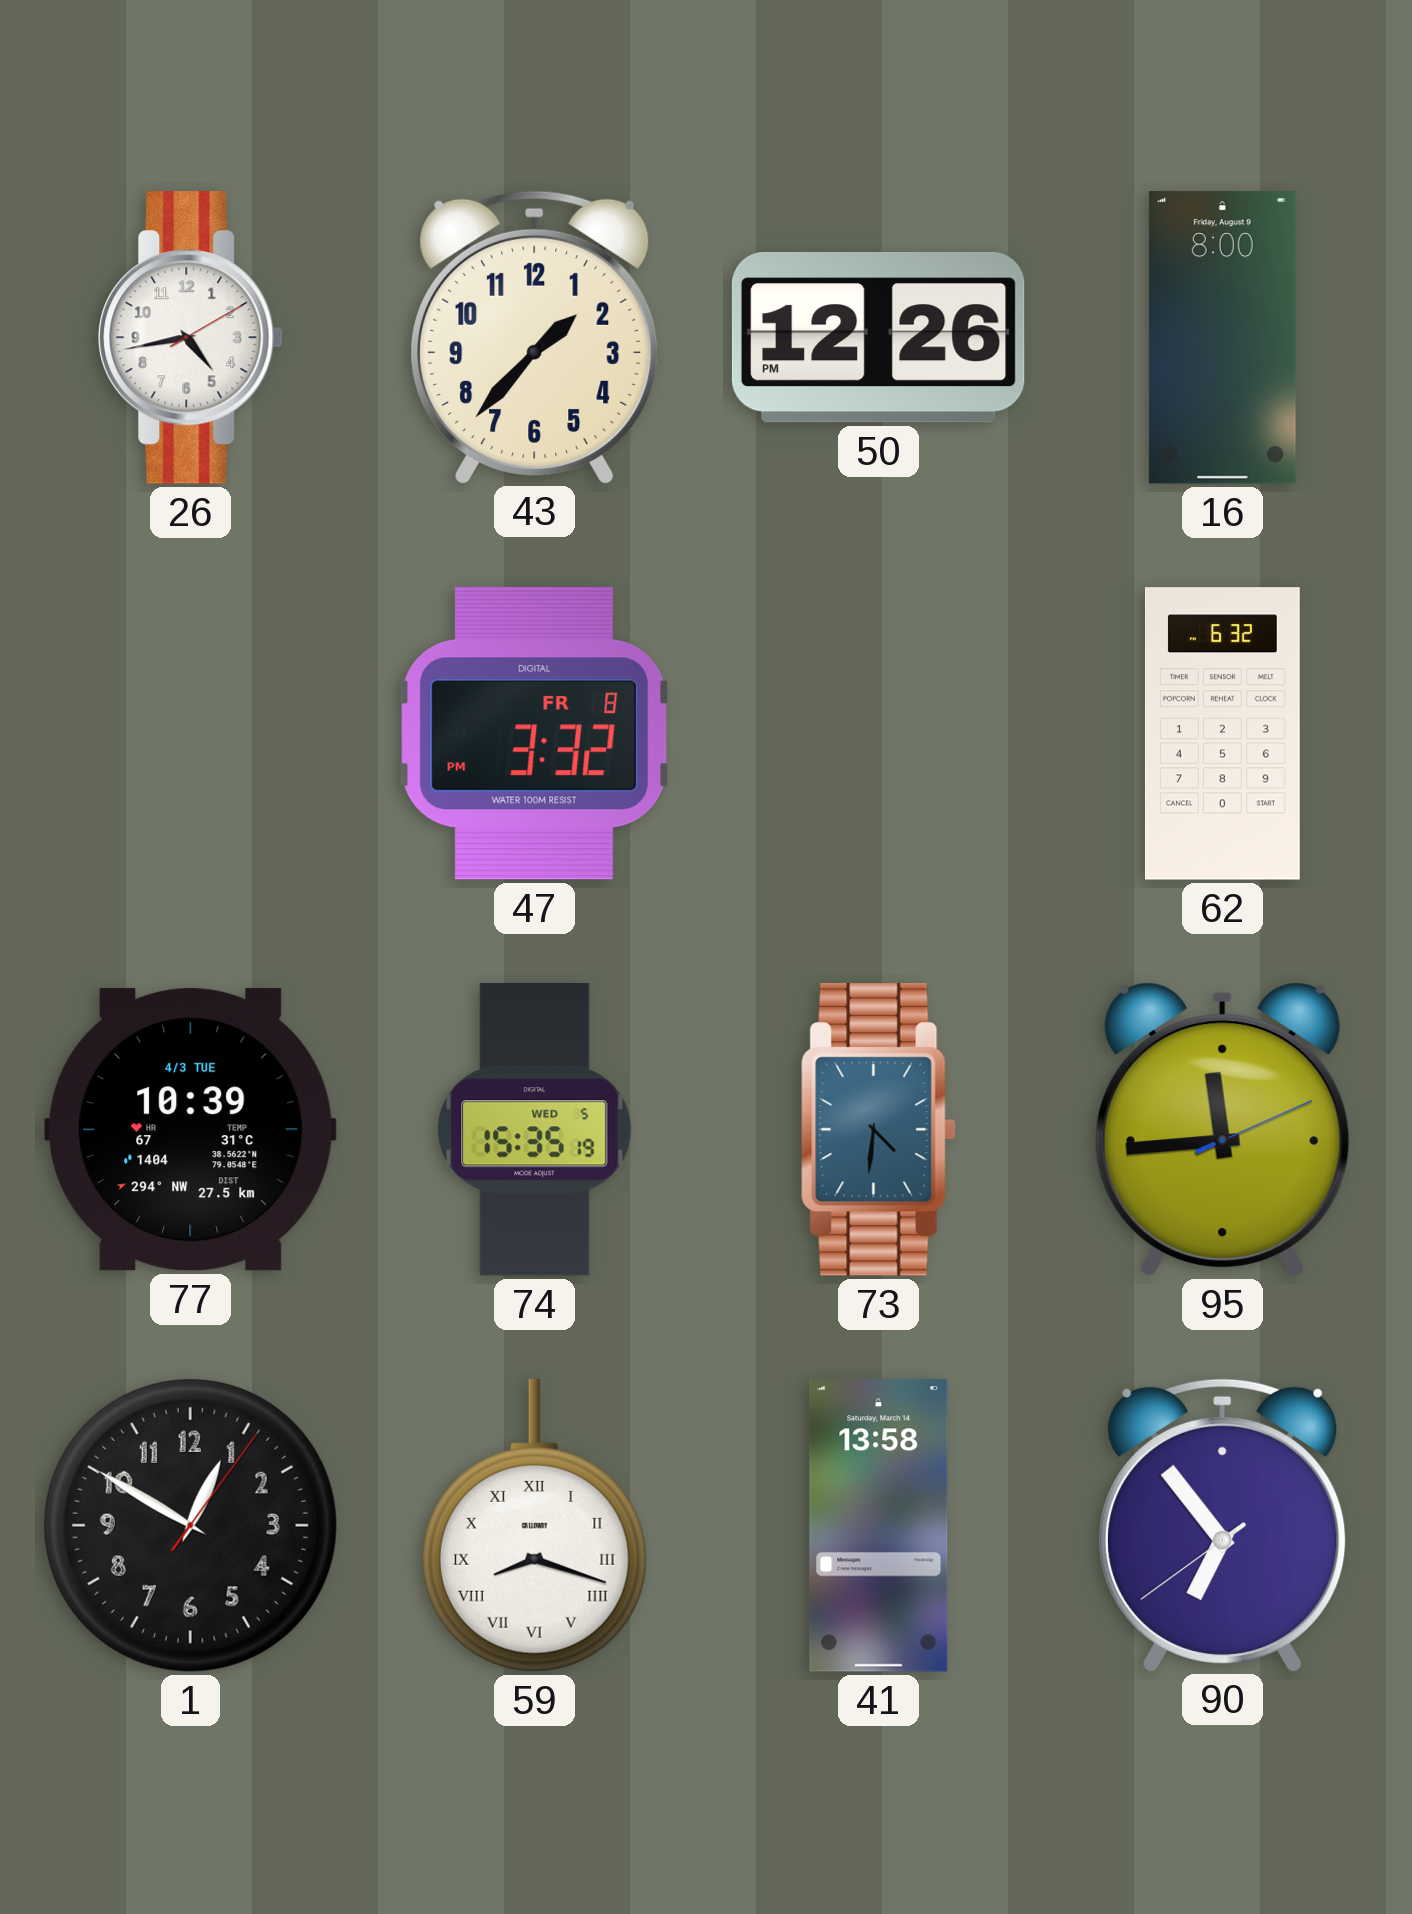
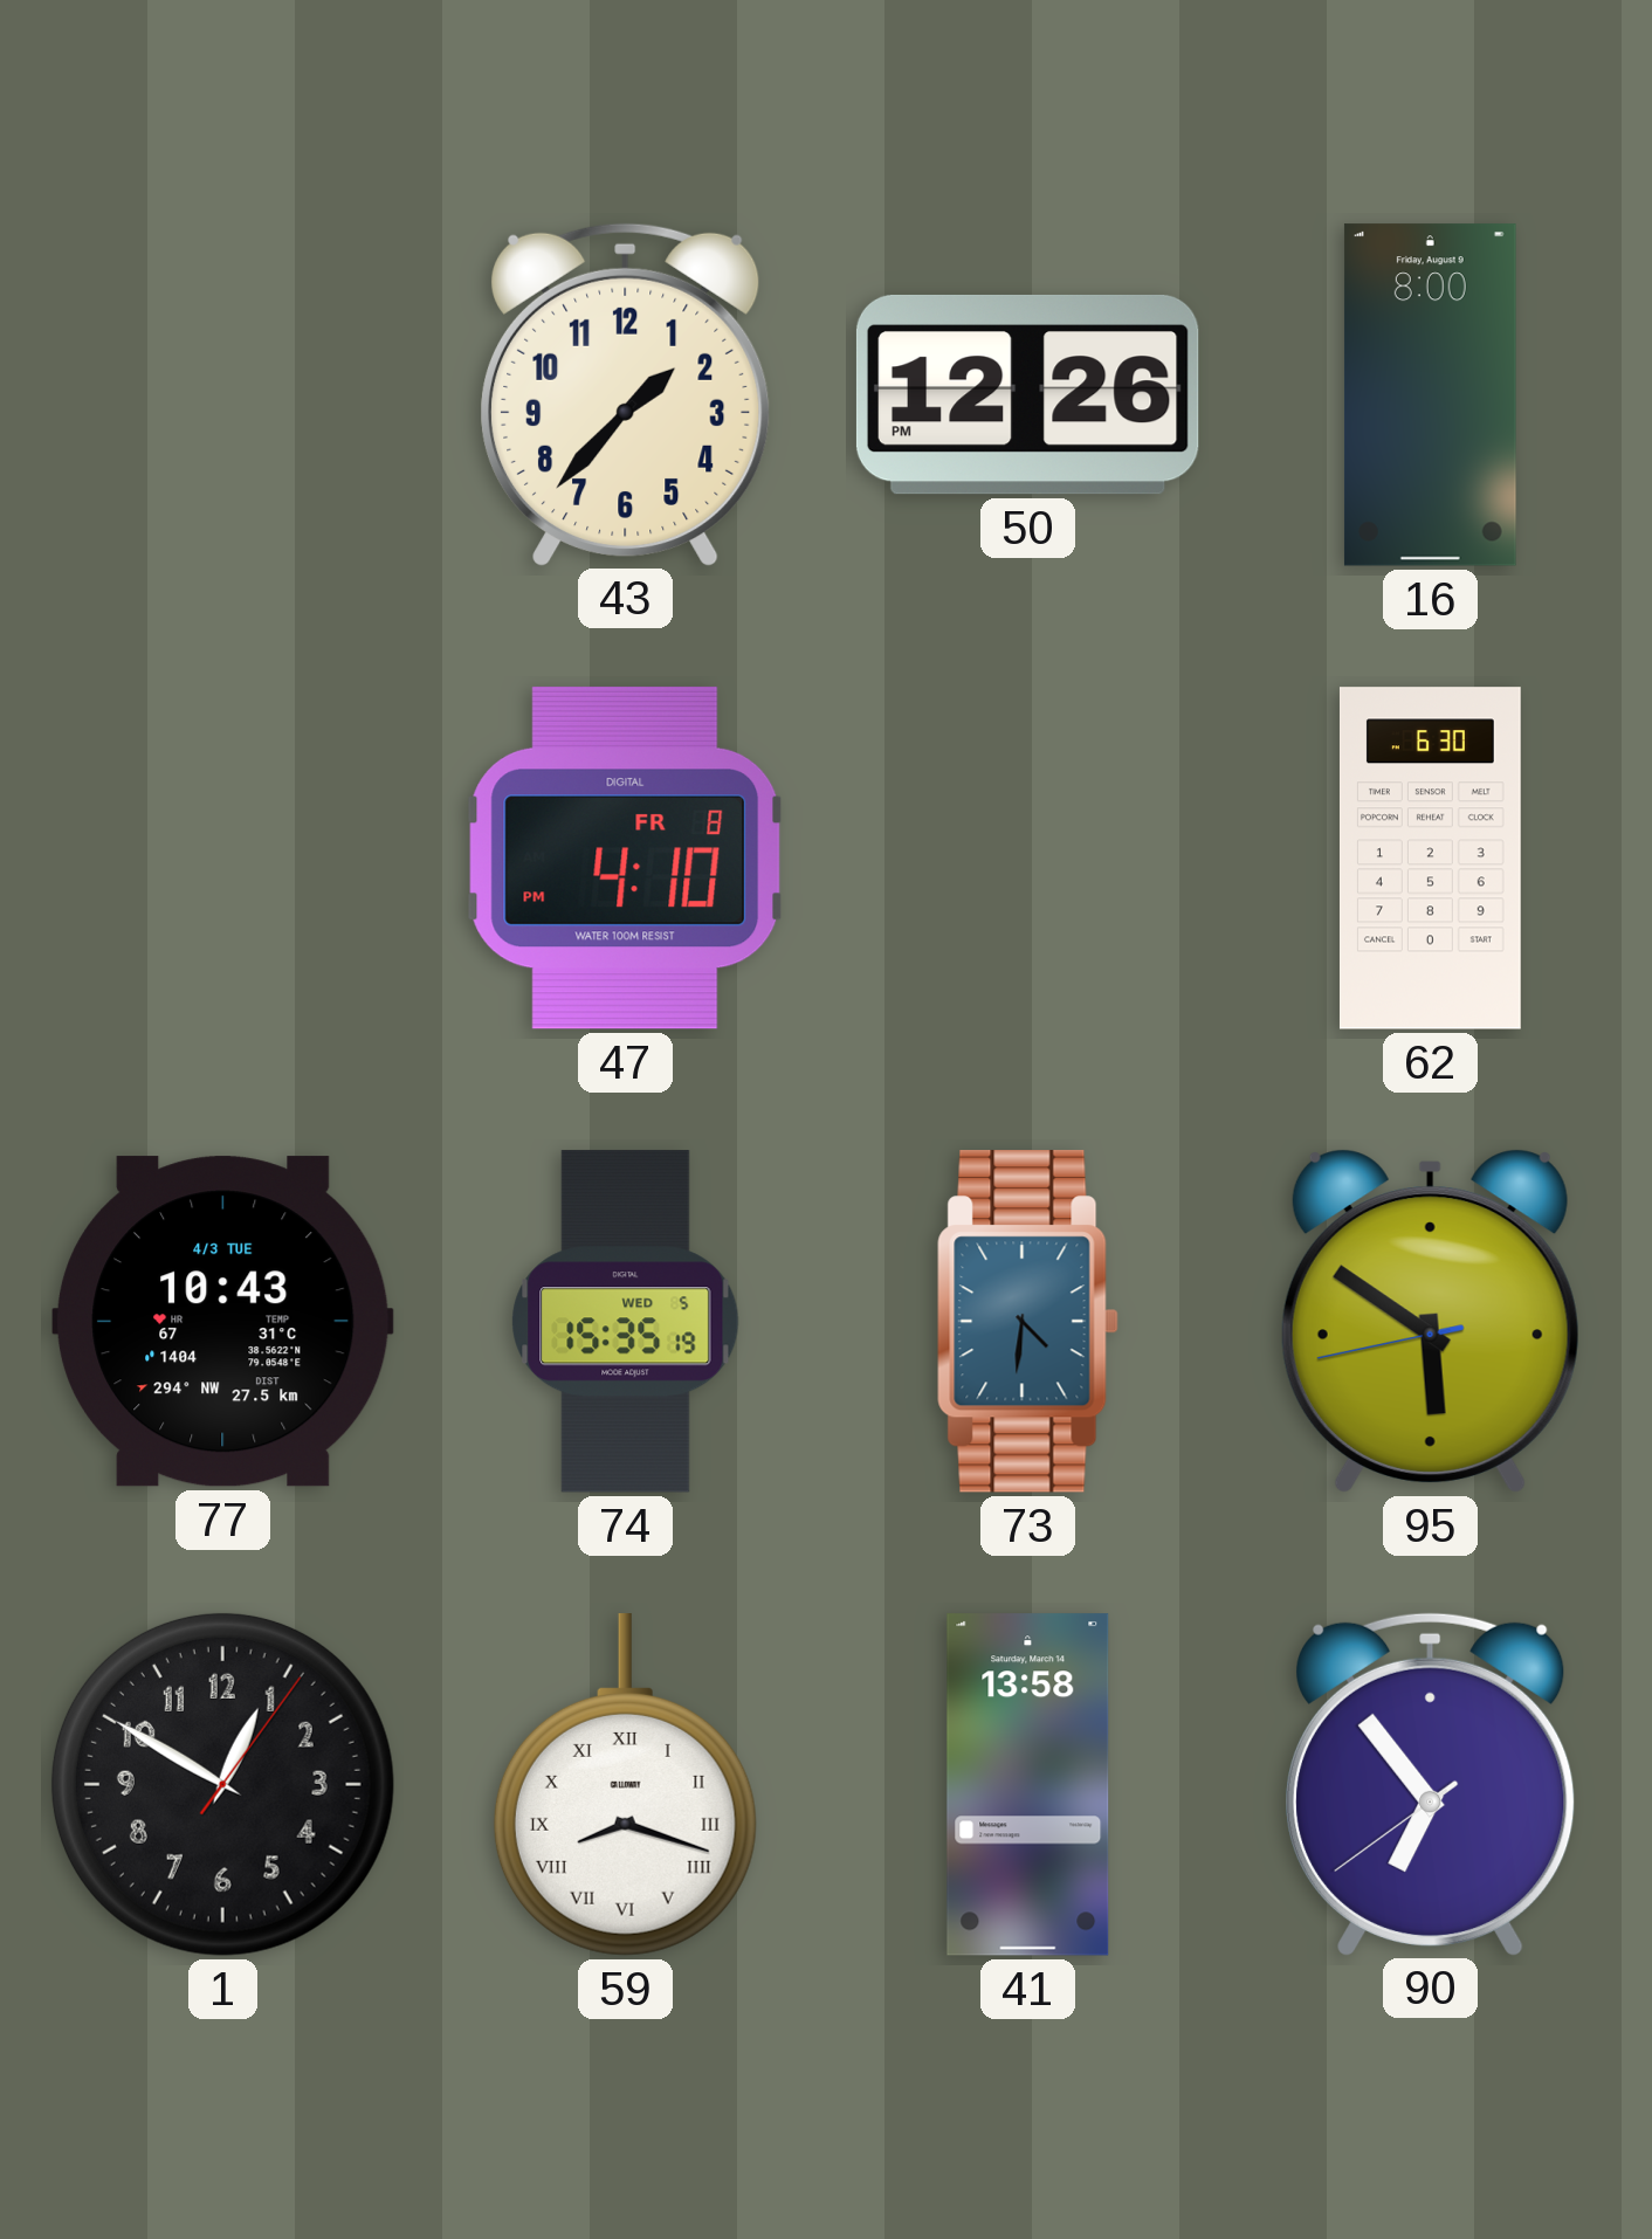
26: 4:43 -> none
47: 3:32 -> 4:10
62: 6:32 -> 6:30
77: 10:39 -> 10:43
95: 11:44 -> 5:50
